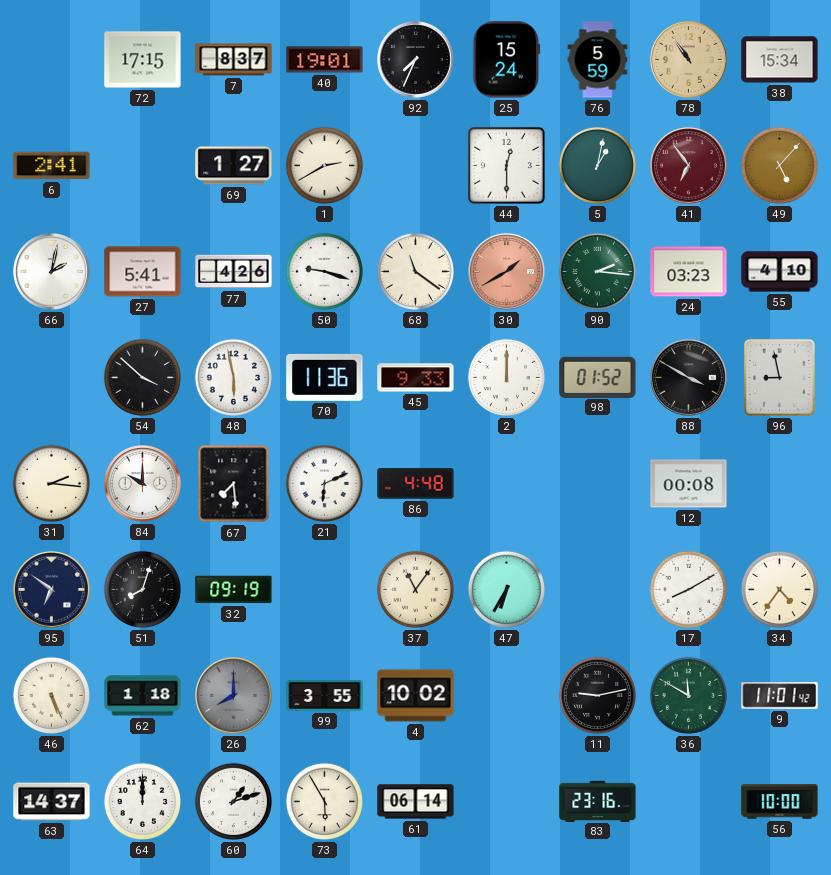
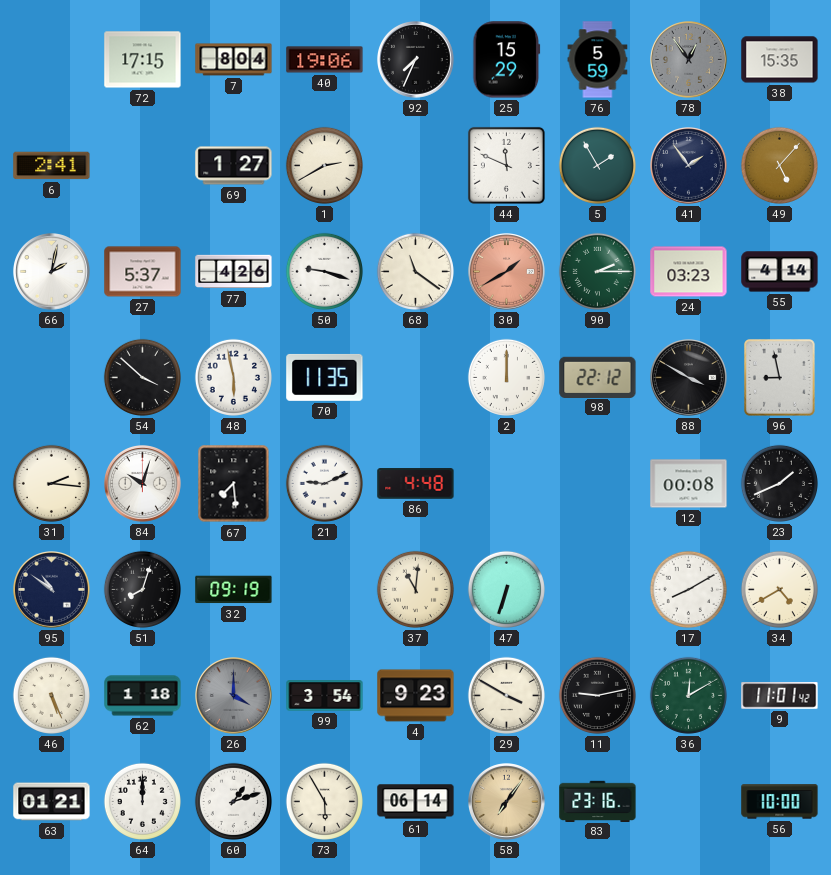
7: 8:37 -> 8:04
40: 19:01 -> 19:06
25: 15:24 -> 15:29
78: 10:54 -> 12:54
78 dial: champagne -> grey
38: 15:34 -> 15:35
44: 12:30 -> 11:49
5: 1:02 -> 1:55
41: 6:54 -> 1:54
41 dial: burgundy -> navy
27: 5:41 -> 5:37
90: 2:16 -> 2:15
55: 4:10 -> 4:14
70: 11:36 -> 11:35
45: 9:33 -> none
98: 01:52 -> 22:12
84: 10:00 -> 10:03
21: 6:11 -> 9:11
23: none -> 1:41
95: 6:51 -> 10:51
37: 11:06 -> 11:01
47: 6:35 -> 6:33
34: 4:36 -> 4:40
26: 8:00 -> 4:00
99: 3:55 -> 3:54
4: 10:02 -> 9:23
29: none -> 3:50
36: 11:50 -> 12:10
63: 14:37 -> 01:21
58: none -> 7:06
